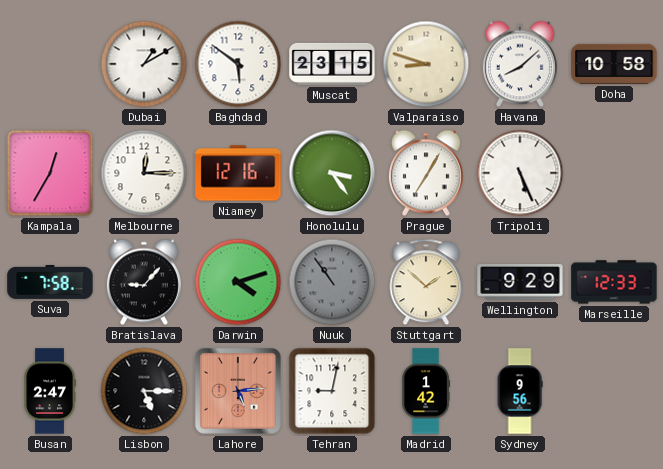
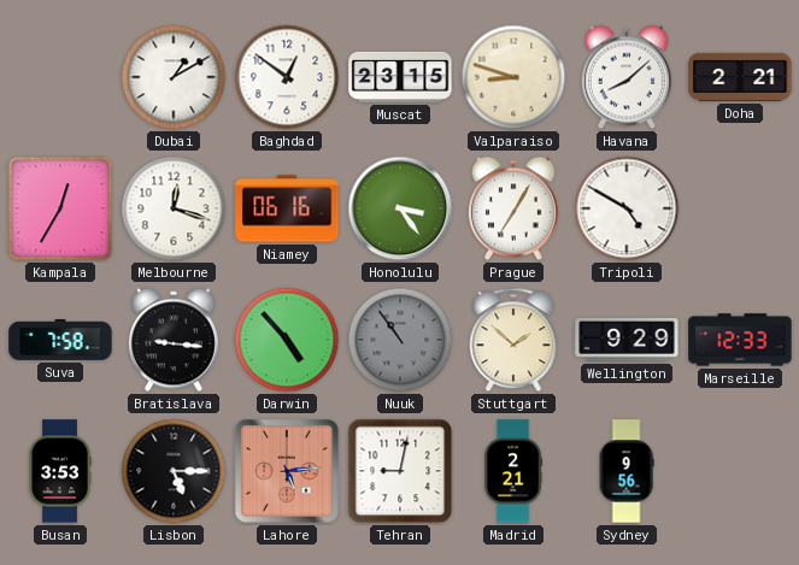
Baghdad: 5:51 -> 12:51
Doha: 10:58 -> 2:21
Melbourne: 12:15 -> 12:18
Niamey: 12:16 -> 06:16
Tripoli: 5:26 -> 4:50
Bratislava: 9:07 -> 9:16
Darwin: 4:12 -> 4:53
Busan: 2:47 -> 3:53
Madrid: 1:42 -> 2:21
